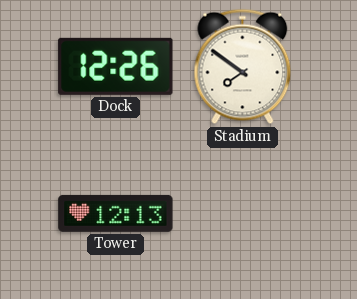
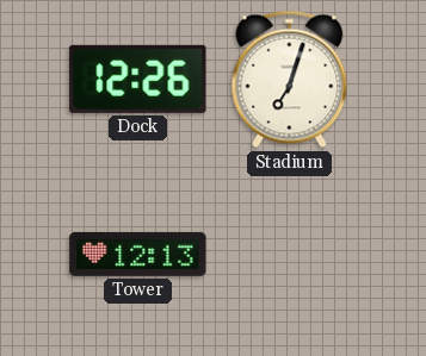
Stadium: 7:51 -> 7:03
